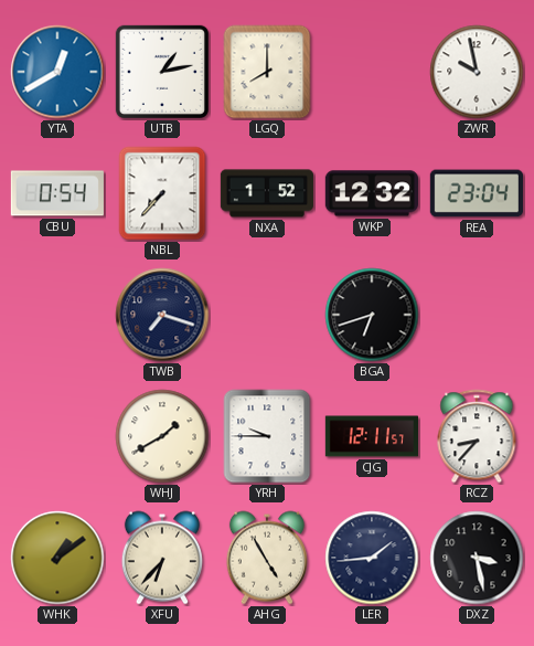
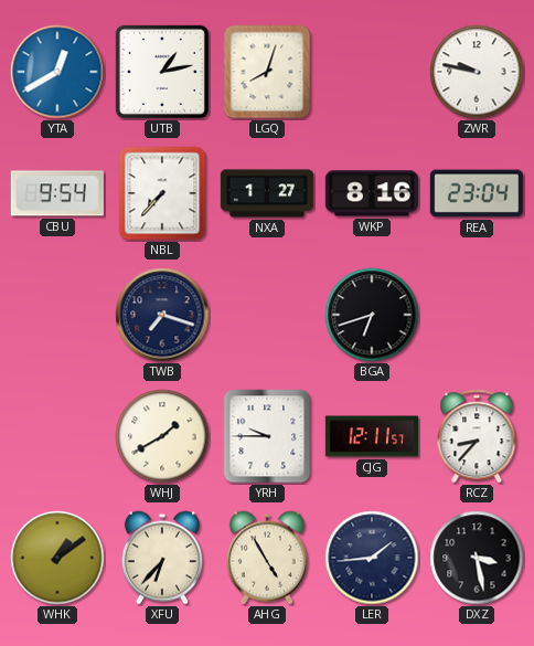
LGQ: 8:00 -> 8:03
ZWR: 9:58 -> 9:47
CBU: 0:54 -> 9:54
NXA: 1:52 -> 1:27
WKP: 12:32 -> 8:16
